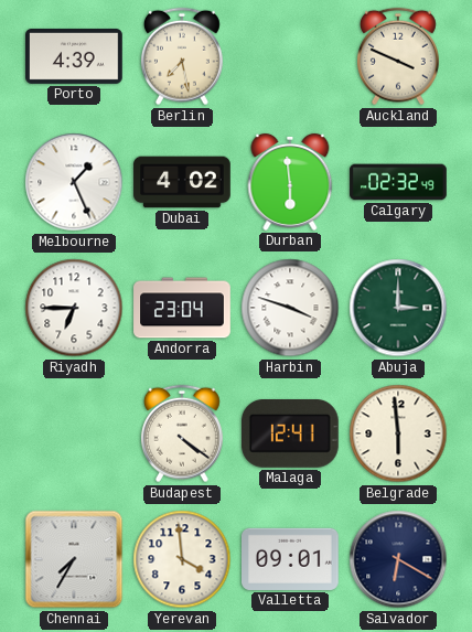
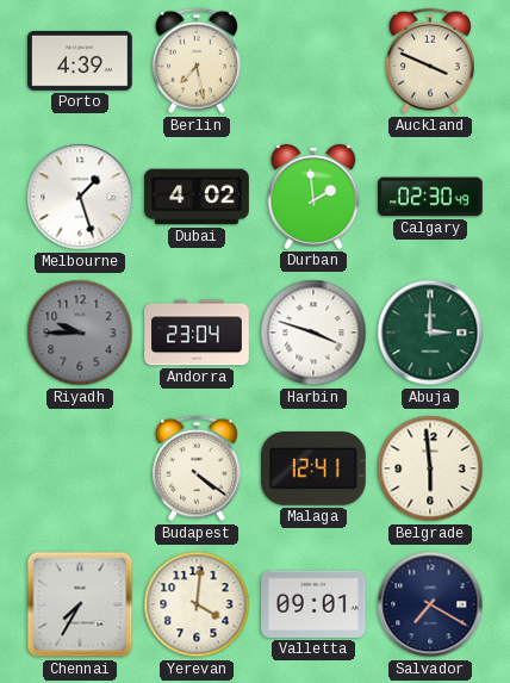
Melbourne: 1:26 -> 1:27
Durban: 5:59 -> 1:59
Calgary: 02:32 -> 02:30
Riyadh: 6:45 -> 9:45
Riyadh dial: white -> grey
Yerevan: 3:59 -> 4:01
Salvador: 6:20 -> 7:20
